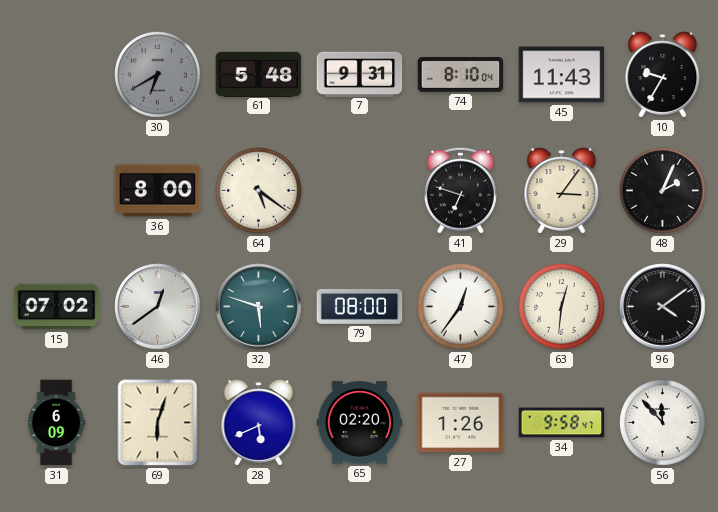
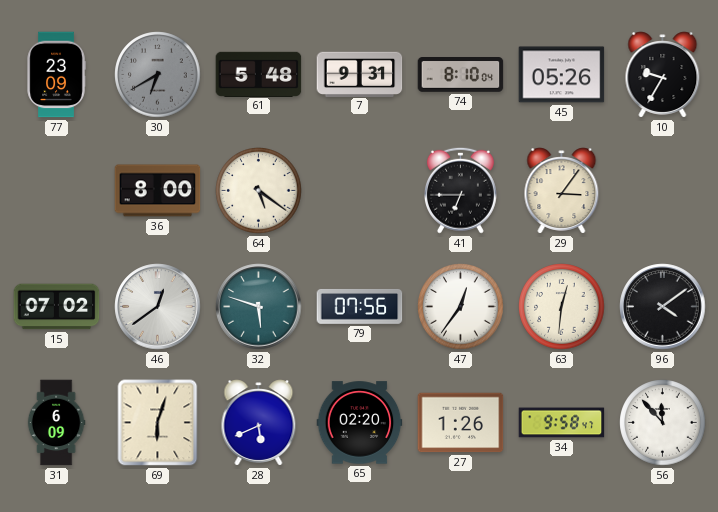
77: none -> 23:09
45: 11:43 -> 05:26
41: 6:48 -> 6:45
48: 2:04 -> none
79: 08:00 -> 07:56
